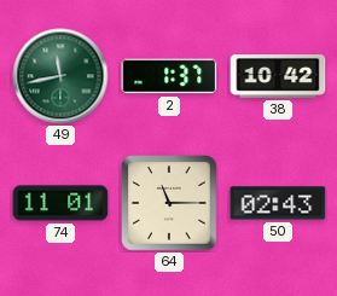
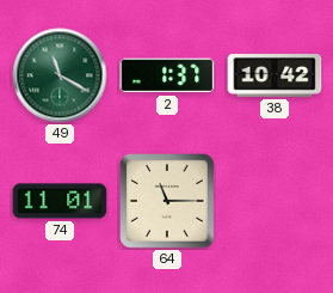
49: 11:43 -> 11:20
50: 02:43 -> none
